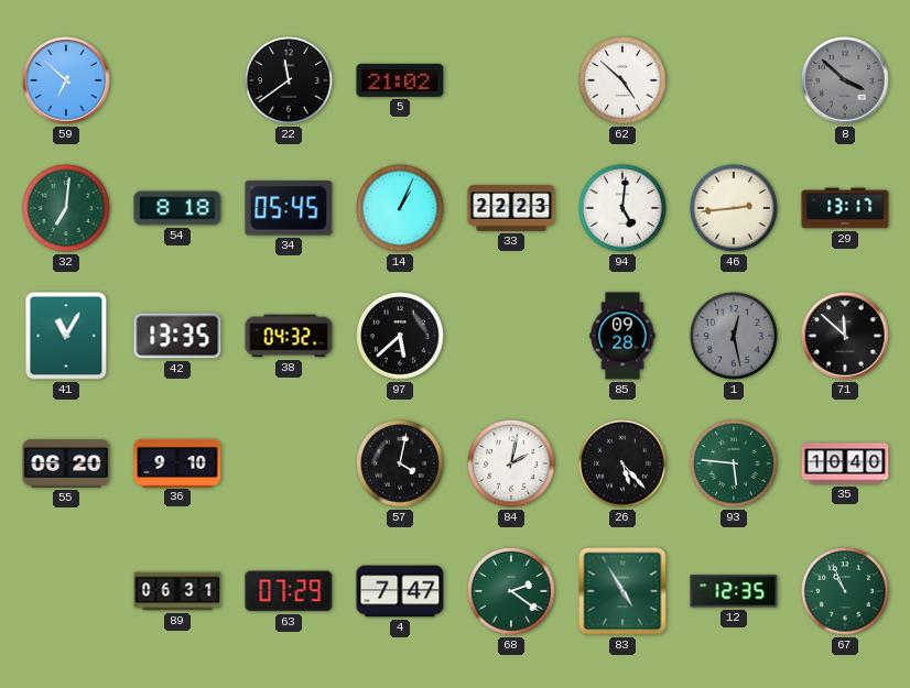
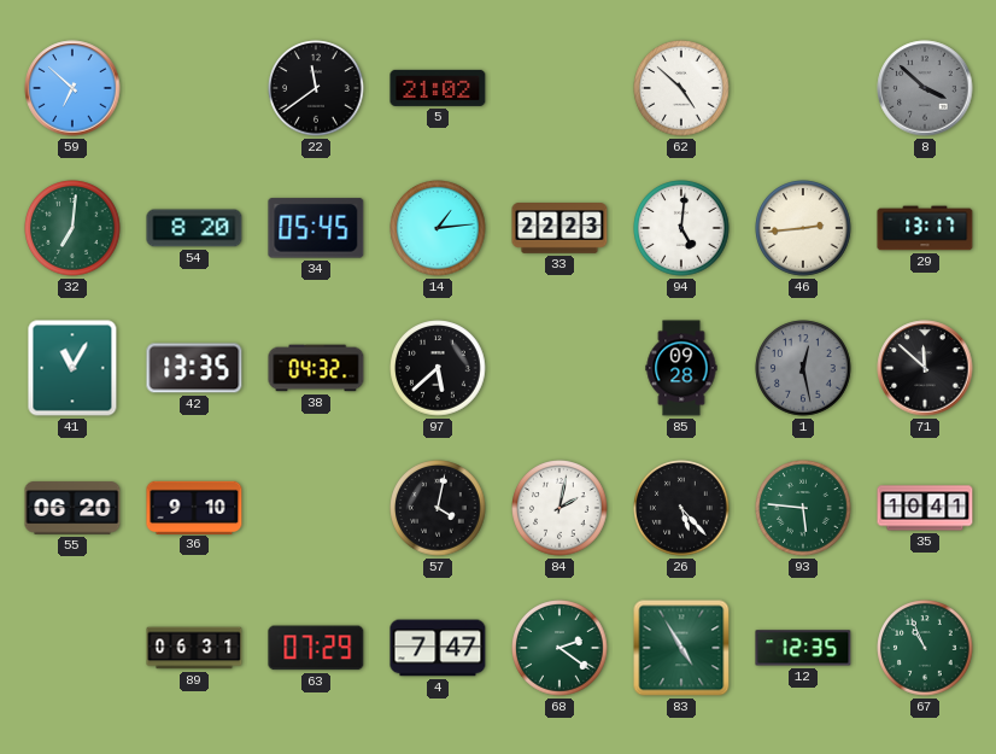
54: 8:18 -> 8:20
14: 1:04 -> 1:14
35: 10:40 -> 10:41
